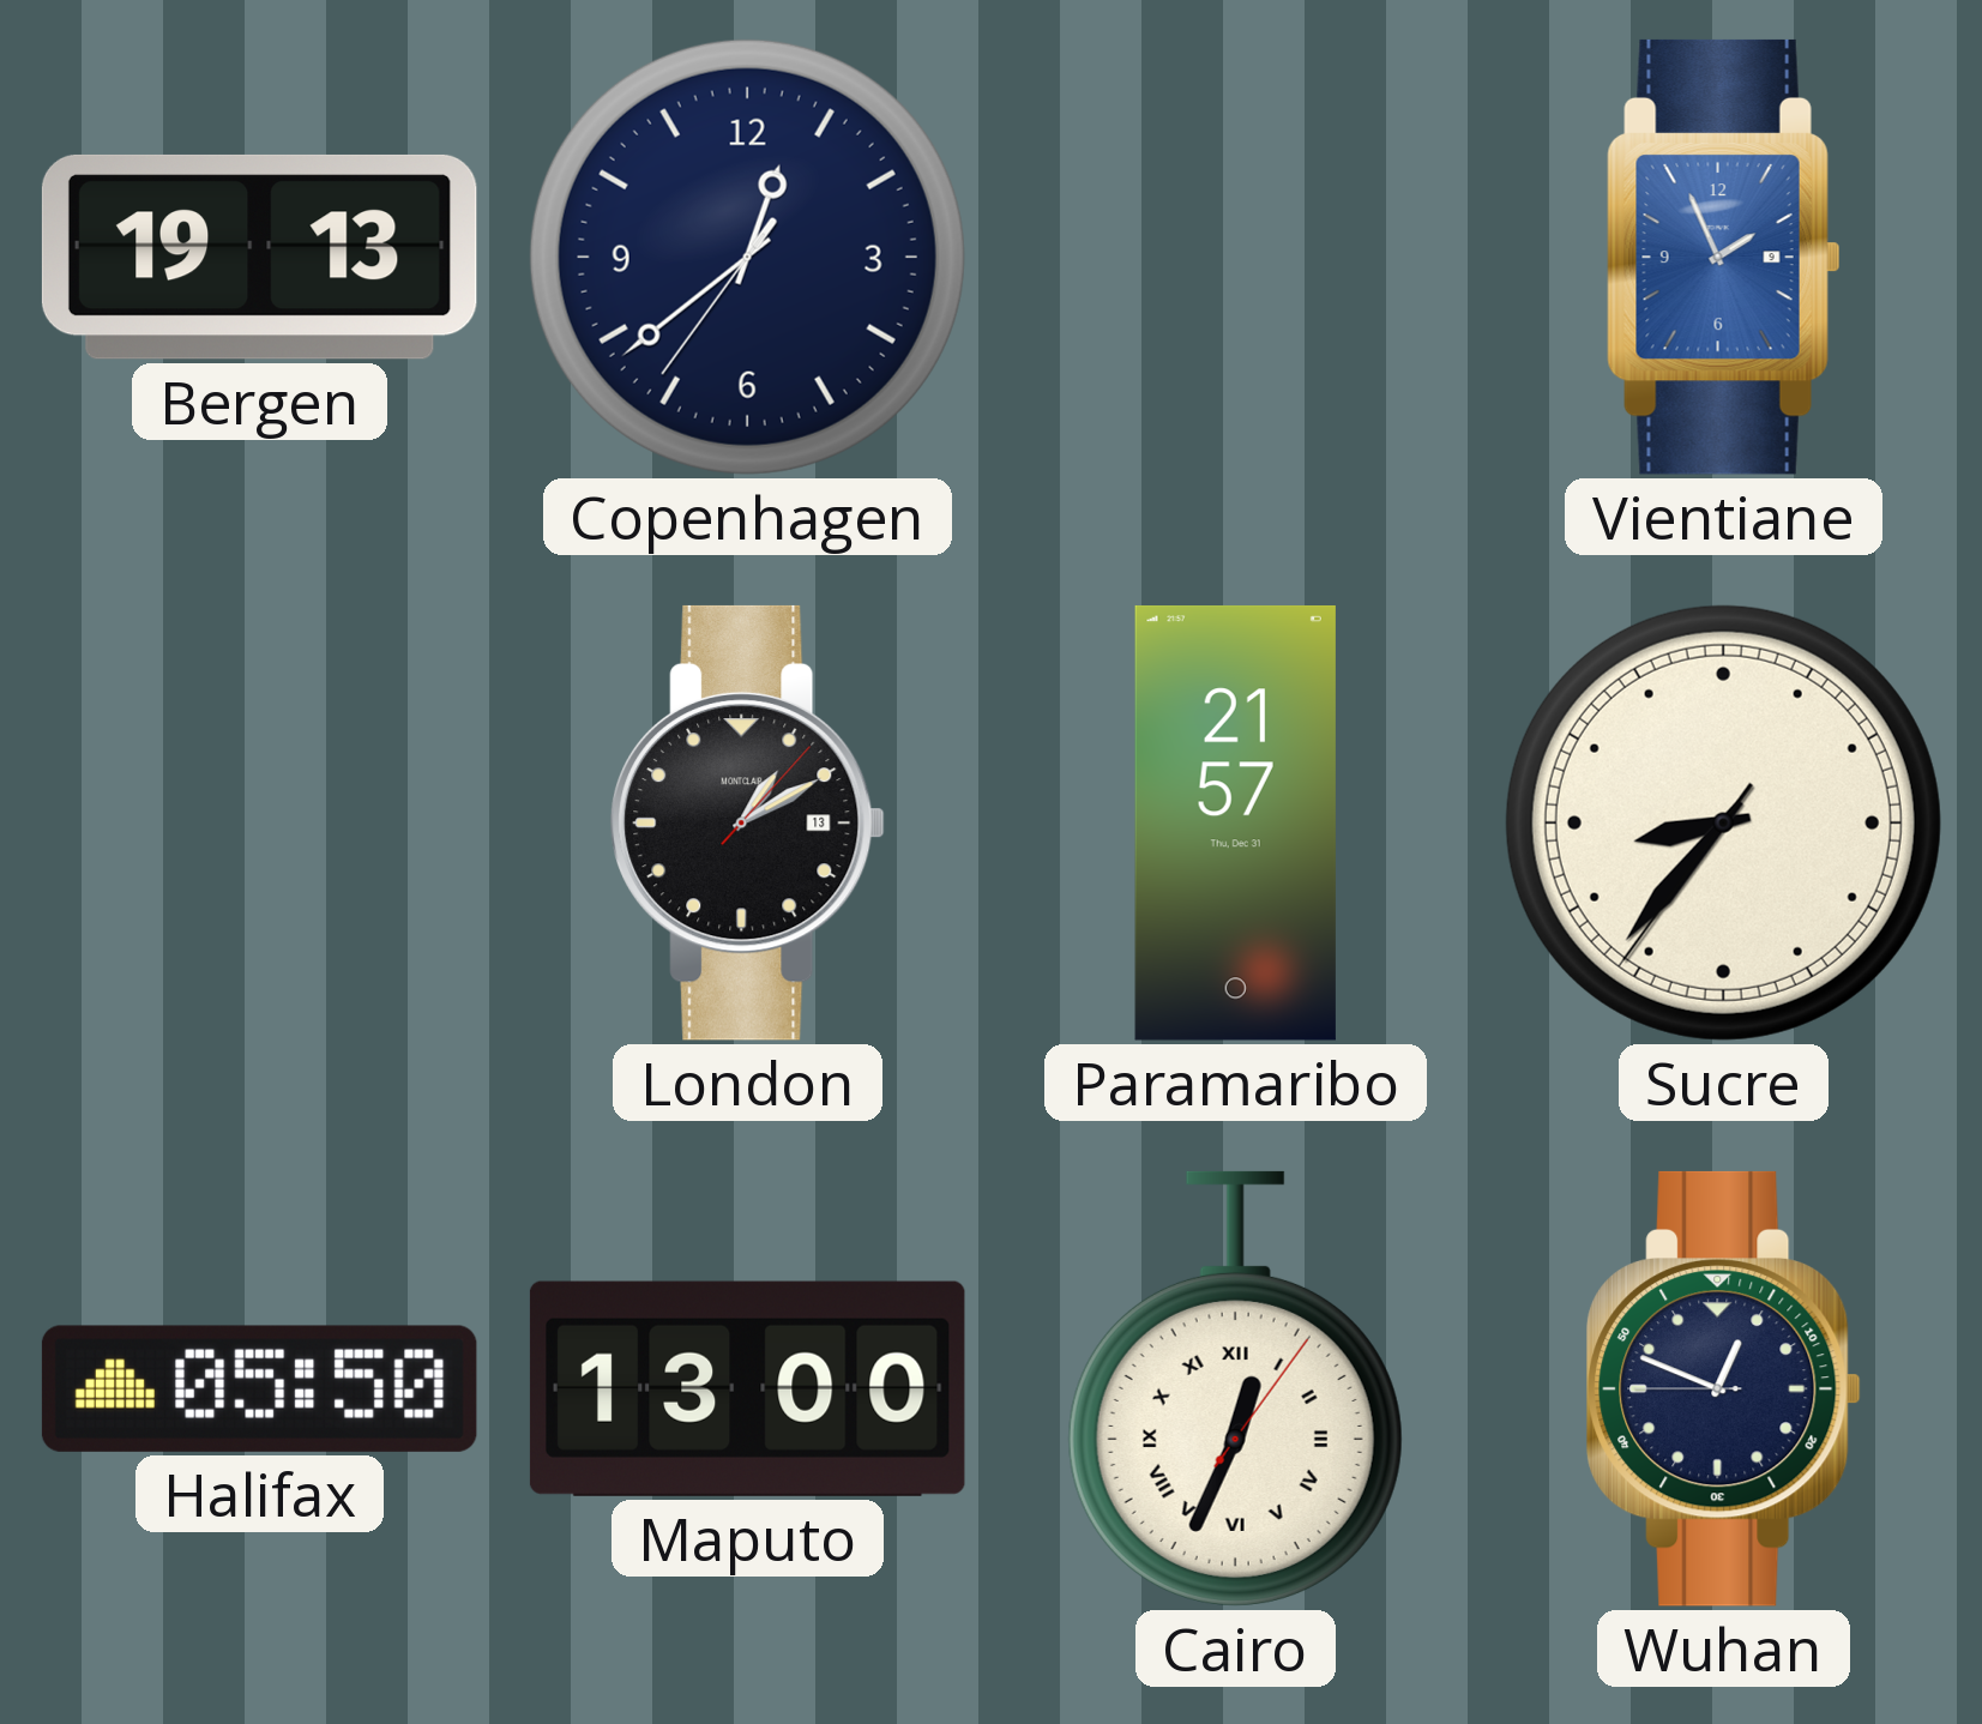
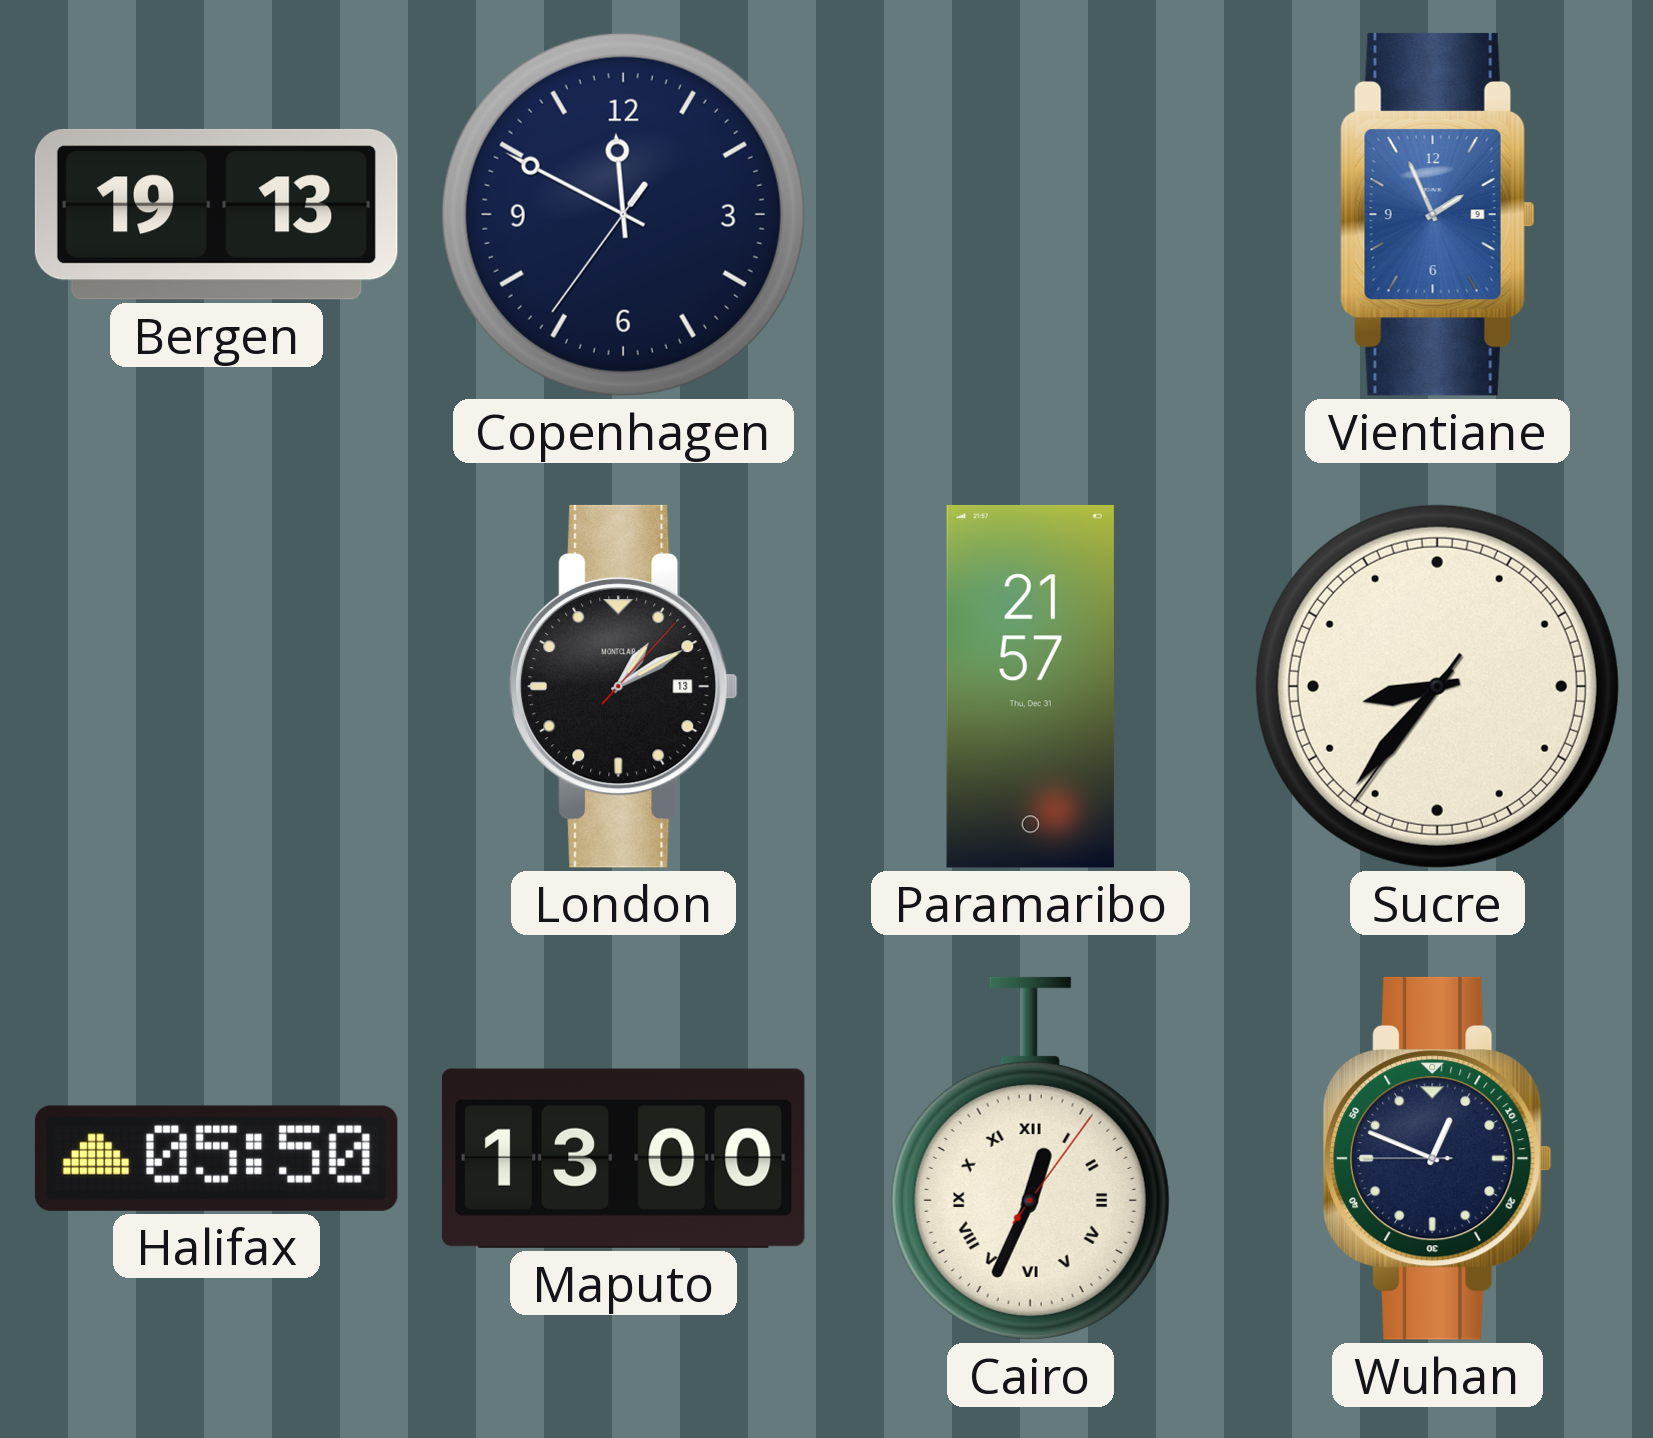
Copenhagen: 12:38 -> 11:49
